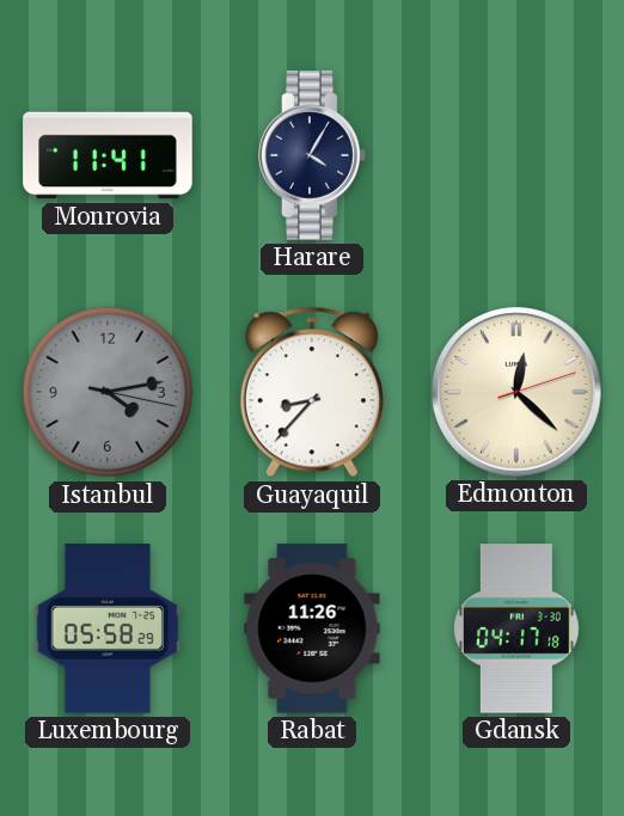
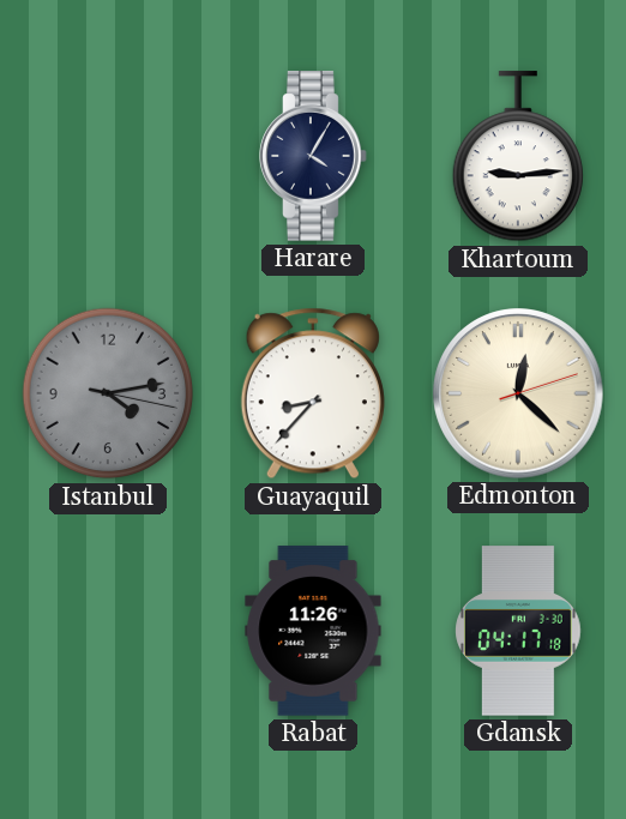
Monrovia: 11:41 -> none
Khartoum: none -> 9:14
Luxembourg: 05:58 -> none
